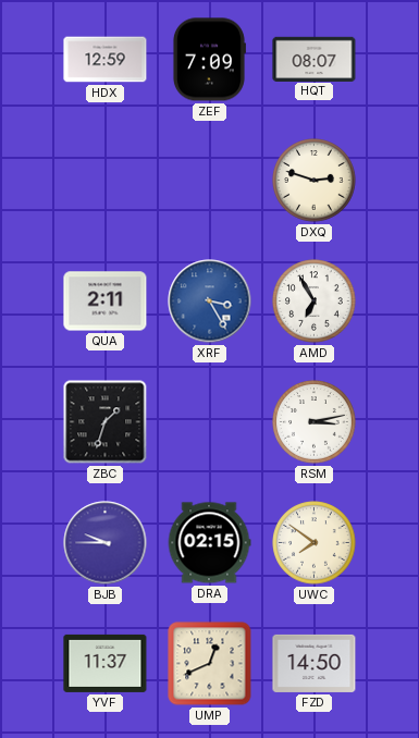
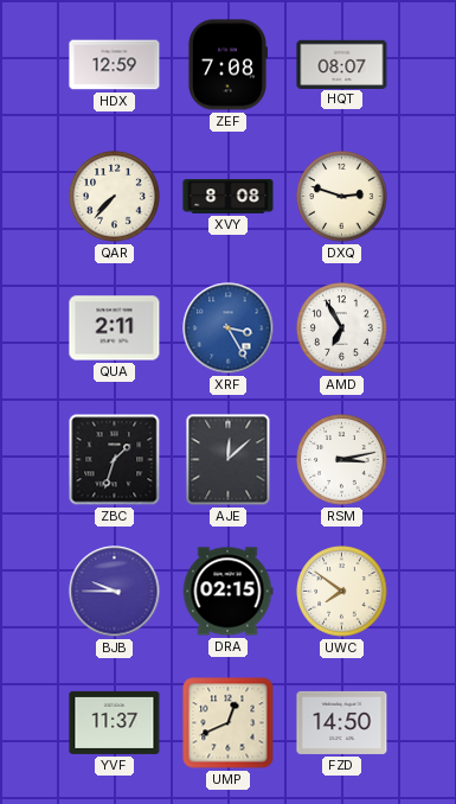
ZEF: 7:09 -> 7:08
QAR: none -> 7:37
XVY: none -> 8:08
AJE: none -> 12:08
